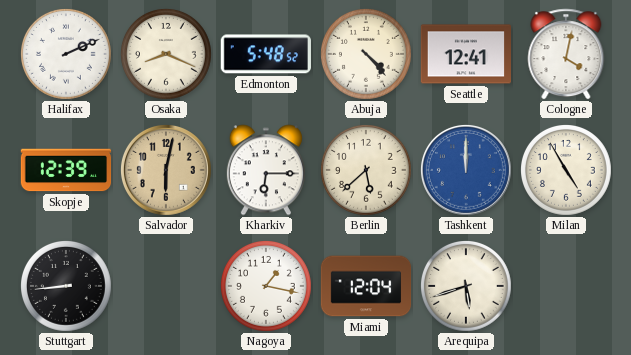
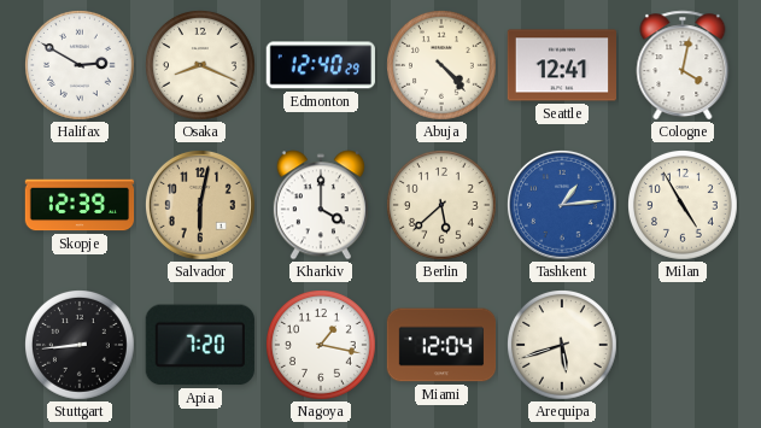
Halifax: 2:11 -> 2:50
Edmonton: 5:48 -> 12:40
Kharkiv: 6:15 -> 4:00
Tashkent: 12:00 -> 1:14
Apia: none -> 7:20
